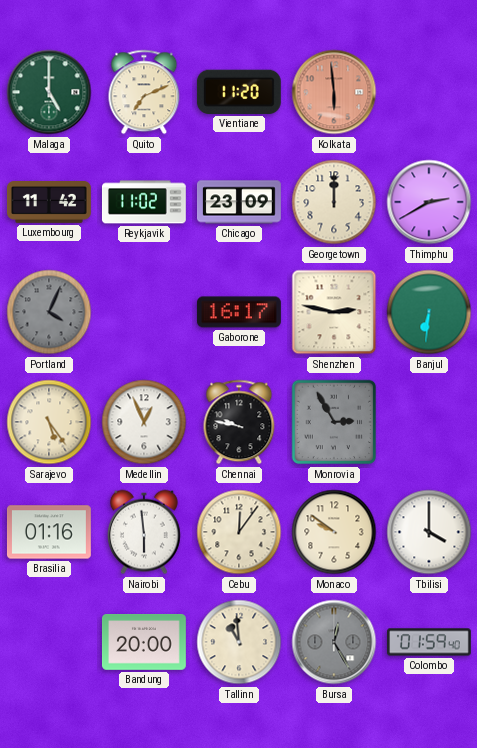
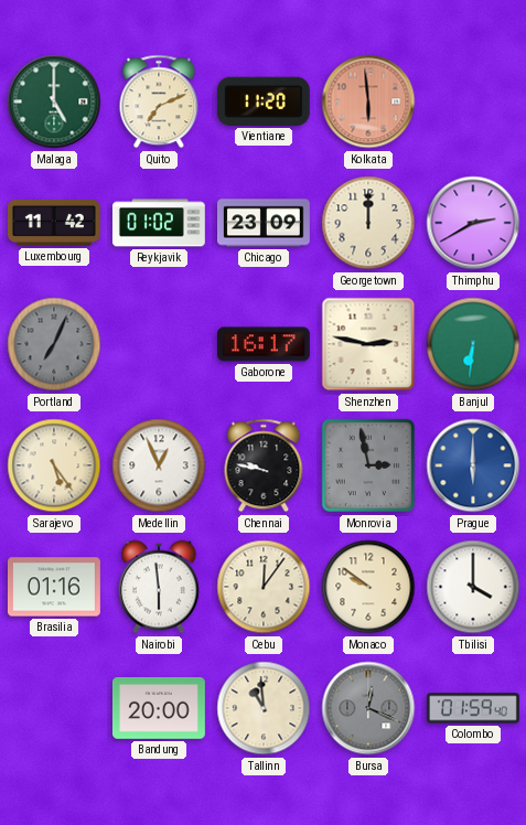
Reykjavik: 11:02 -> 01:02
Portland: 4:04 -> 7:04
Monrovia: 2:55 -> 2:58
Prague: none -> 6:00
Bursa: 12:25 -> 12:19
